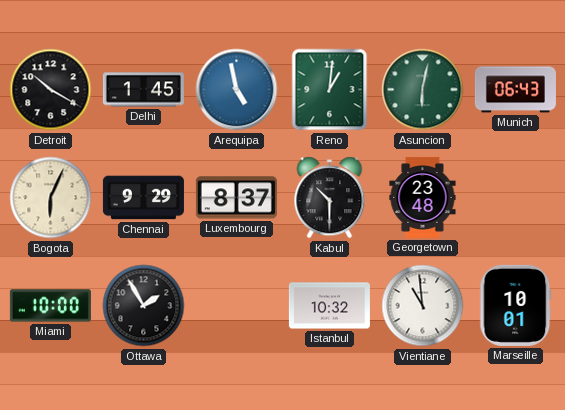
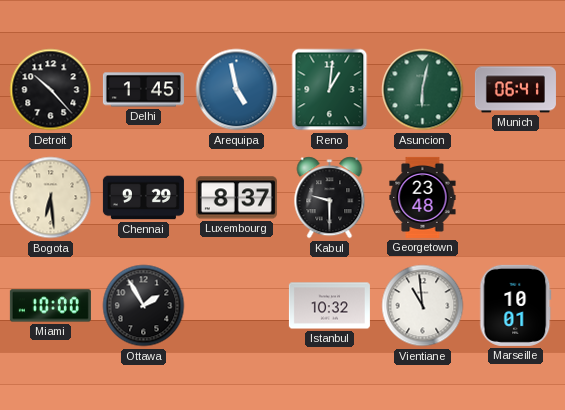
Detroit: 10:20 -> 10:23
Munich: 06:43 -> 06:41
Bogota: 6:04 -> 6:29
Kabul: 10:30 -> 9:30
